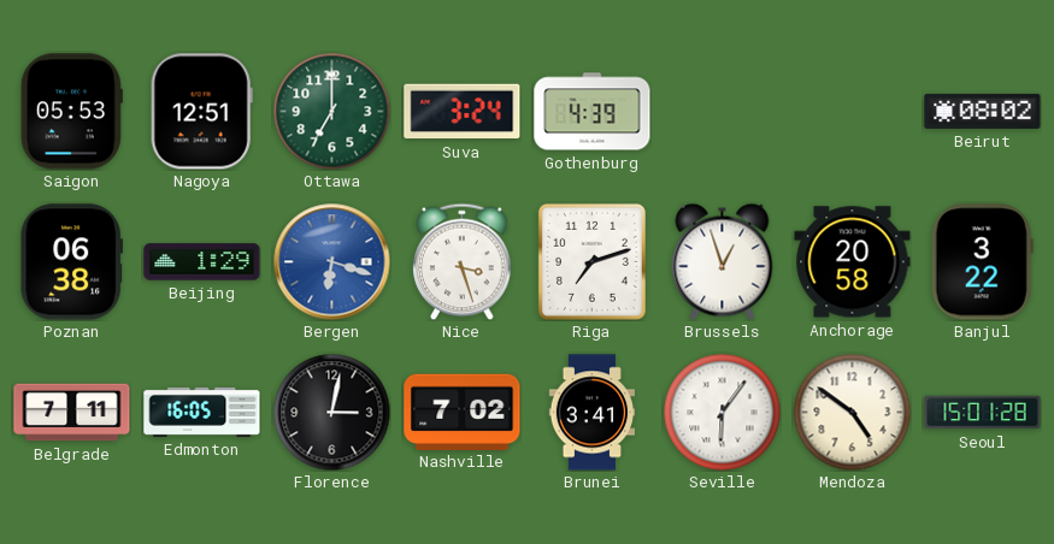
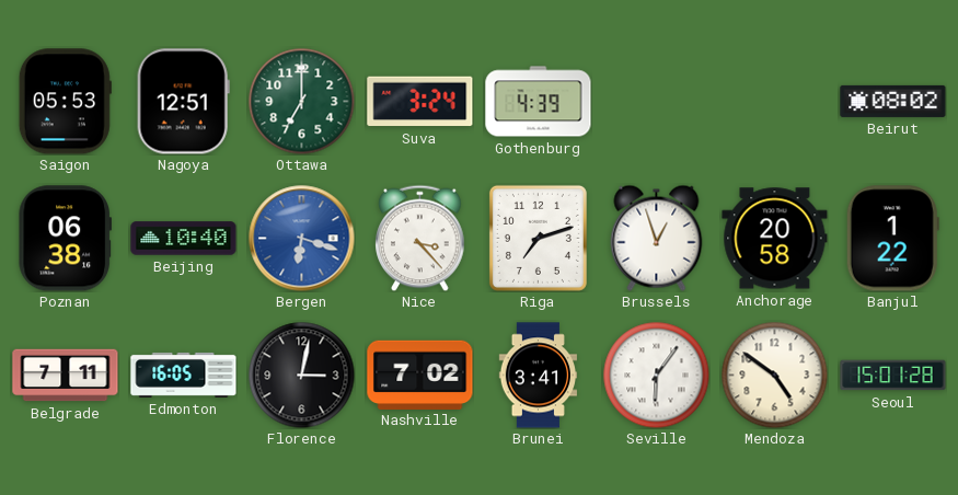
Beijing: 1:29 -> 10:40
Nice: 3:27 -> 3:23
Banjul: 3:22 -> 1:22
